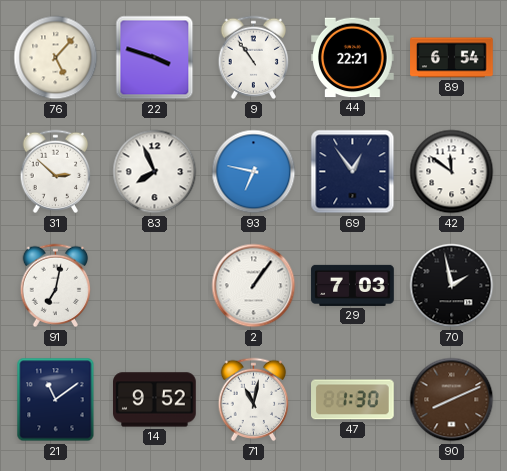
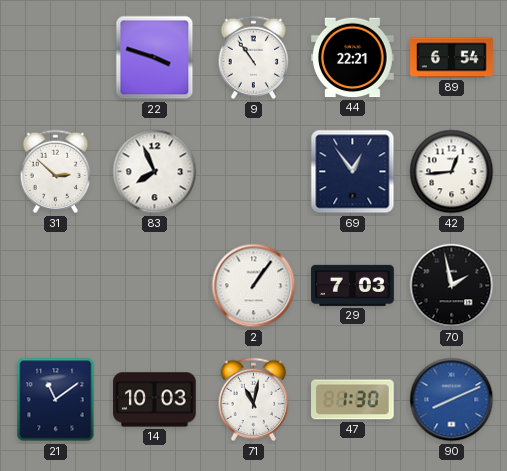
76: 5:07 -> none
93: 6:47 -> none
42: 11:51 -> 12:44
91: 7:02 -> none
14: 9:52 -> 10:03
90 dial: brown -> blue
